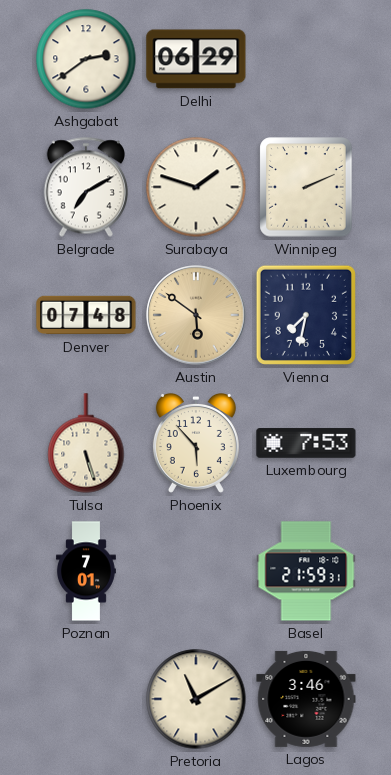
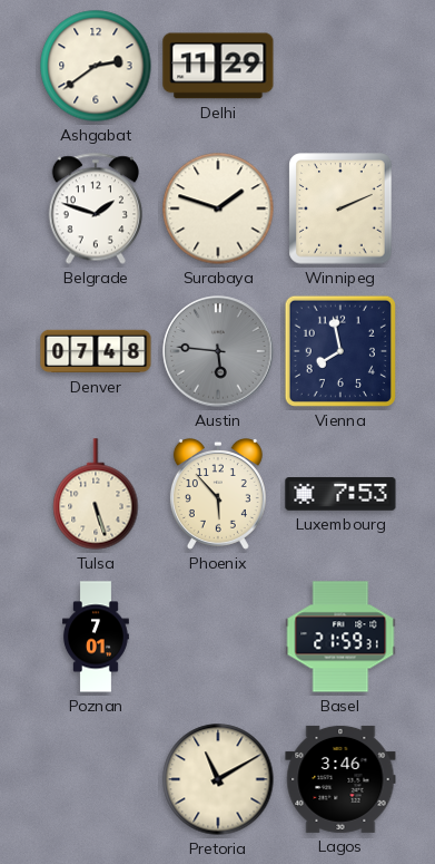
Delhi: 06:29 -> 11:29
Belgrade: 7:10 -> 1:48
Austin: 5:51 -> 5:46
Austin dial: champagne -> grey
Vienna: 7:32 -> 7:58
